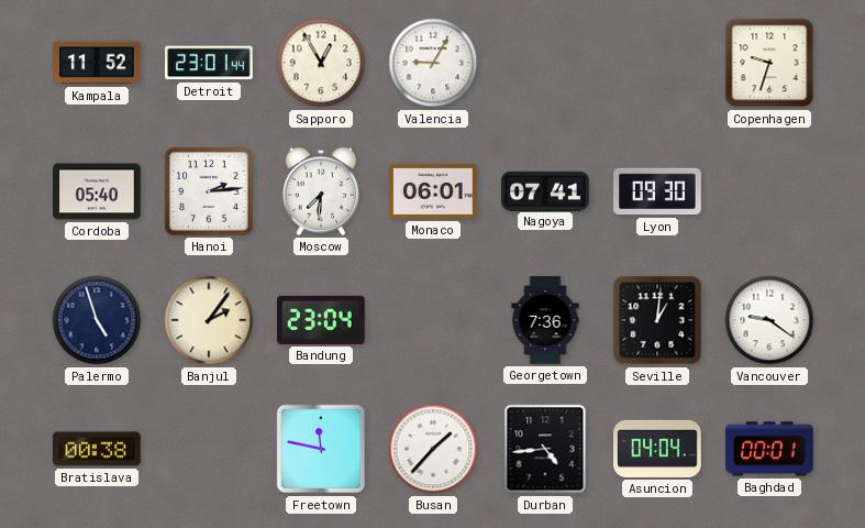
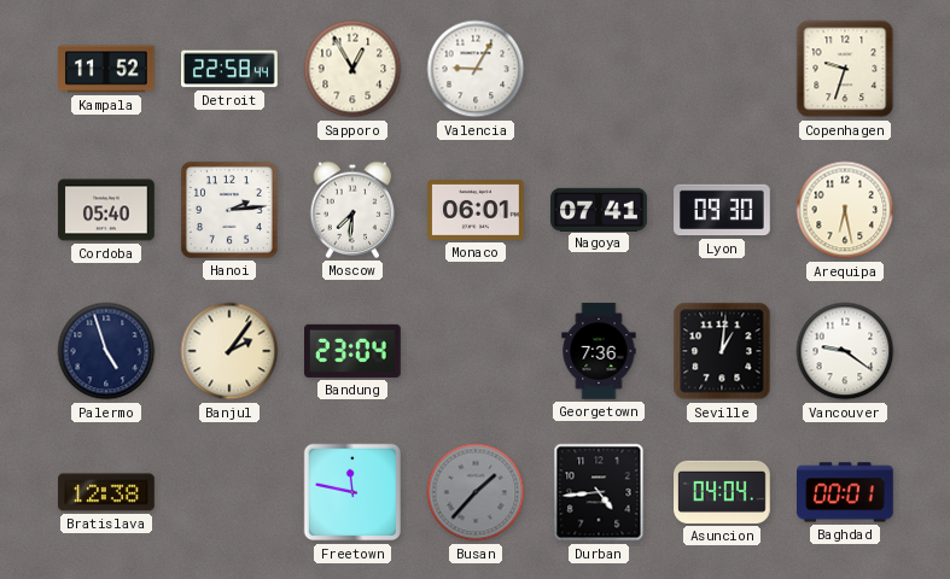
Detroit: 23:01 -> 22:58
Arequipa: none -> 6:28
Bratislava: 00:38 -> 12:38
Busan dial: white -> grey
